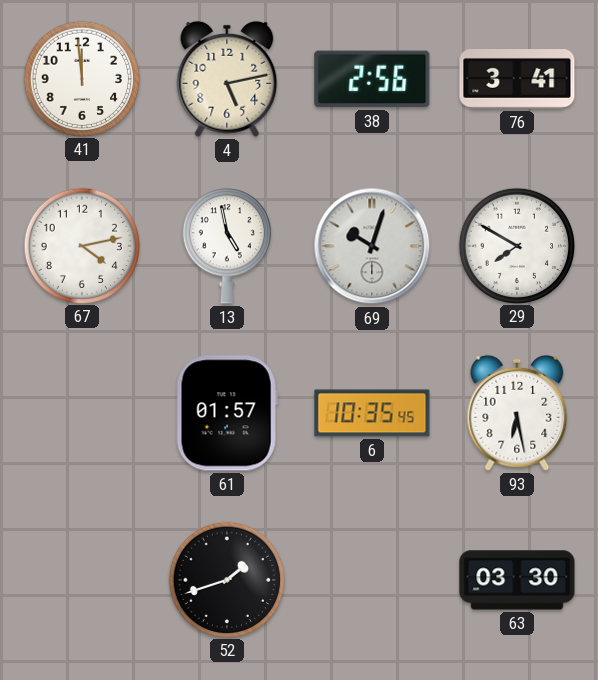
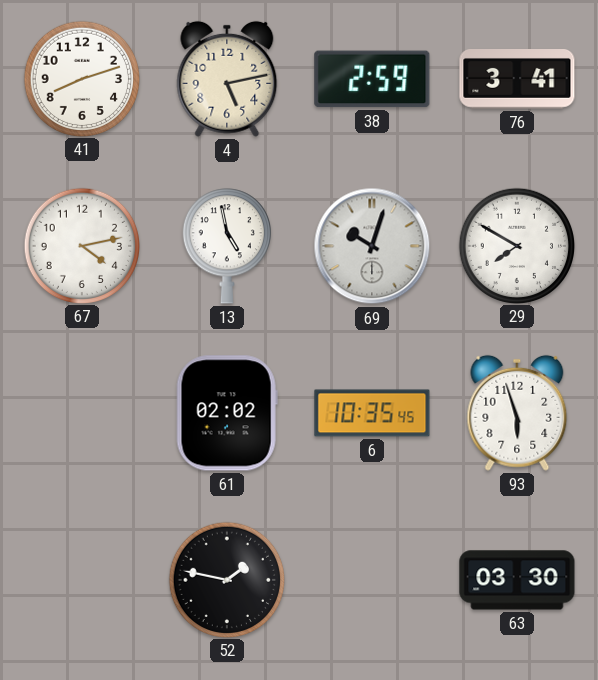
41: 11:59 -> 8:12
38: 2:56 -> 2:59
61: 01:57 -> 02:02
93: 6:28 -> 5:57
52: 1:42 -> 1:47
